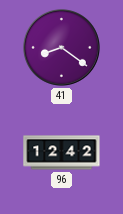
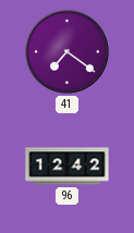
41: 8:21 -> 7:21
